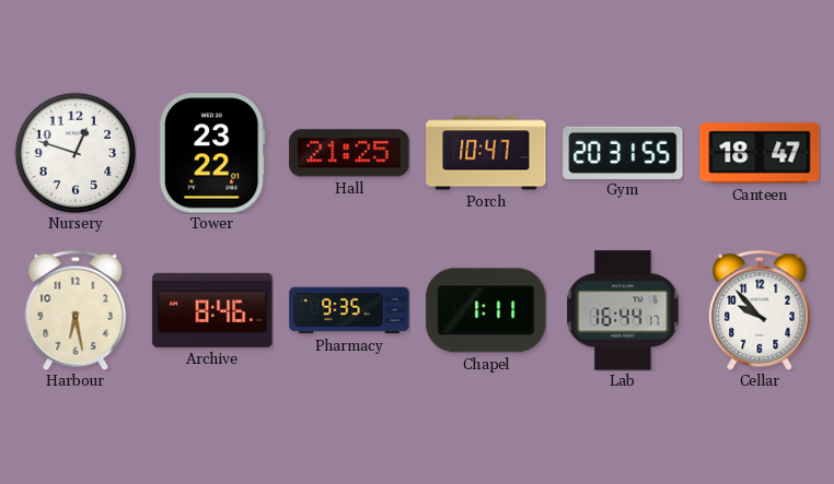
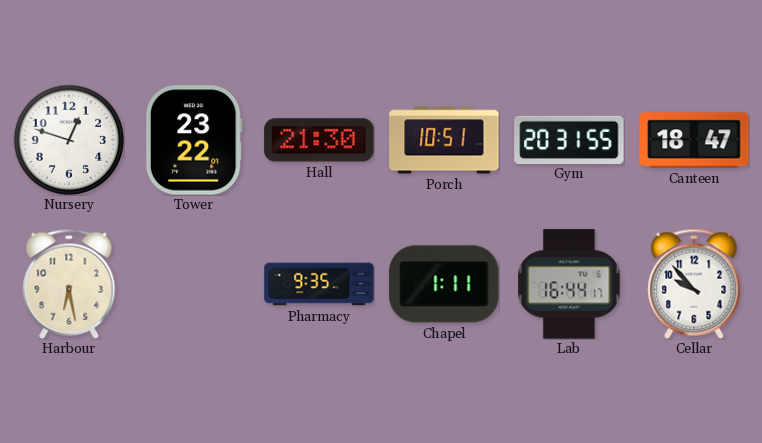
Hall: 21:25 -> 21:30
Porch: 10:47 -> 10:51
Archive: 8:46 -> none
